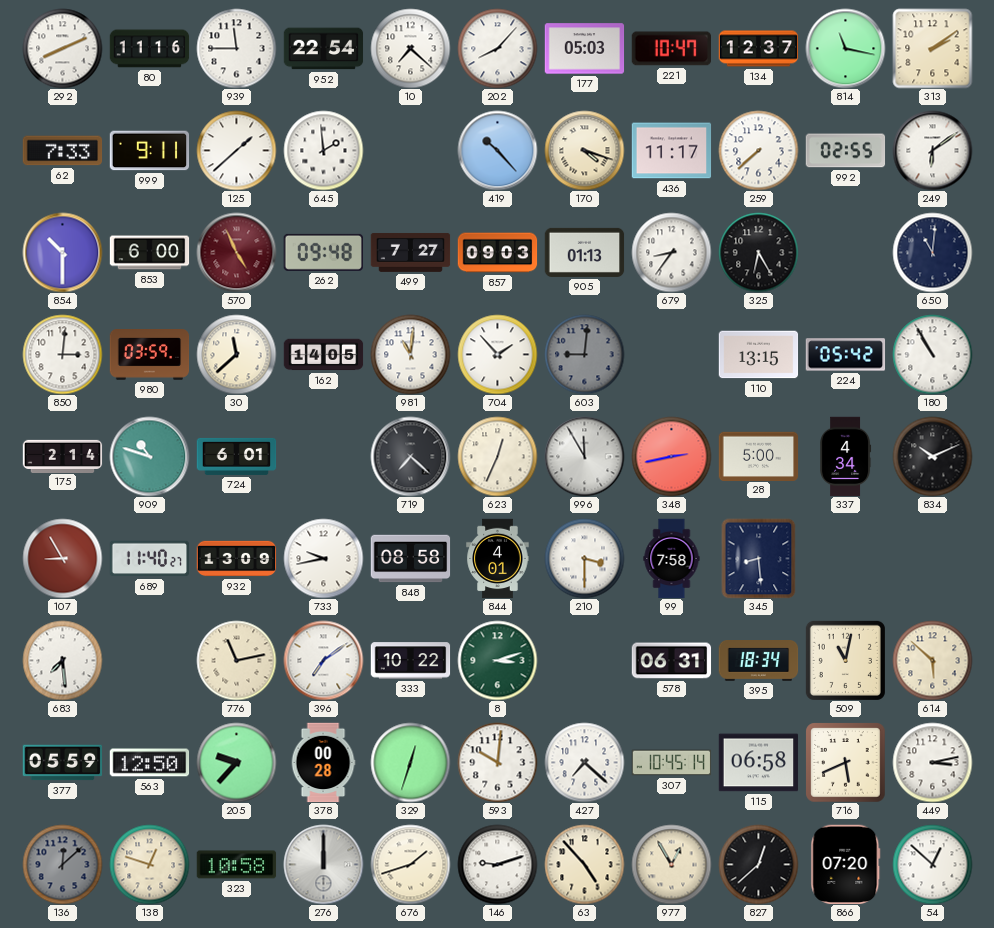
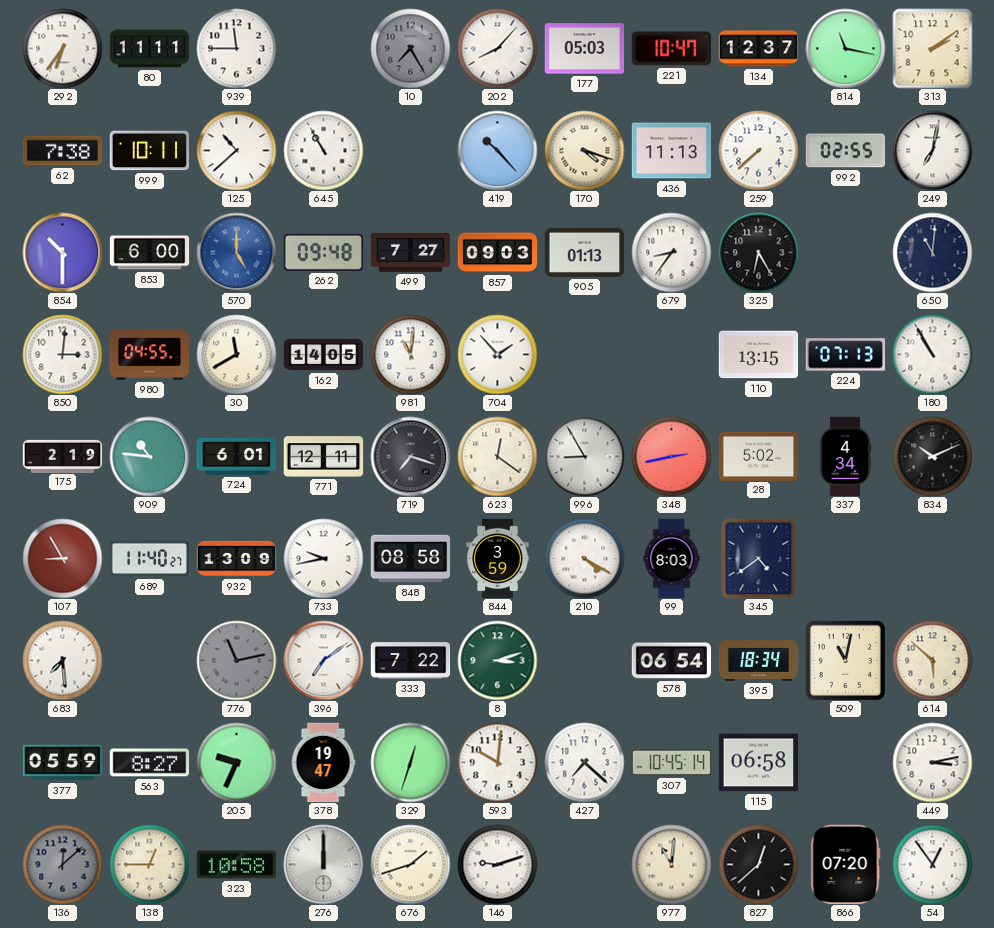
292: 8:11 -> 6:36
80: 11:16 -> 11:11
952: 22:54 -> none
10: 7:22 -> 7:25
10 dial: white -> grey
62: 7:33 -> 7:38
999: 9:11 -> 10:11
125: 1:38 -> 10:38
645: 1:59 -> 10:55
436: 11:17 -> 11:13
249: 6:09 -> 7:02
570: 4:56 -> 5:00
570 dial: burgundy -> blue
980: 03:59 -> 04:55
30: 11:38 -> 11:40
603: 9:01 -> none
224: 05:42 -> 07:13
175: 2:14 -> 2:19
909: 10:48 -> 10:46
771: none -> 12:11
719: 7:22 -> 7:18
623: 12:34 -> 12:21
996: 11:55 -> 8:55
28: 5:00 -> 5:02
844: 4:01 -> 3:59
210: 3:30 -> 4:20
99: 7:58 -> 8:03
345: 8:29 -> 4:39
776 dial: cream -> grey
333: 10:22 -> 7:22
578: 06:31 -> 06:54
563: 12:50 -> 8:27
205: 9:37 -> 9:34
378: 00:28 -> 19:47
716: 5:41 -> none
138: 12:48 -> 12:45
63: 4:53 -> none
977: 12:55 -> 11:01
54: 12:52 -> 12:54
